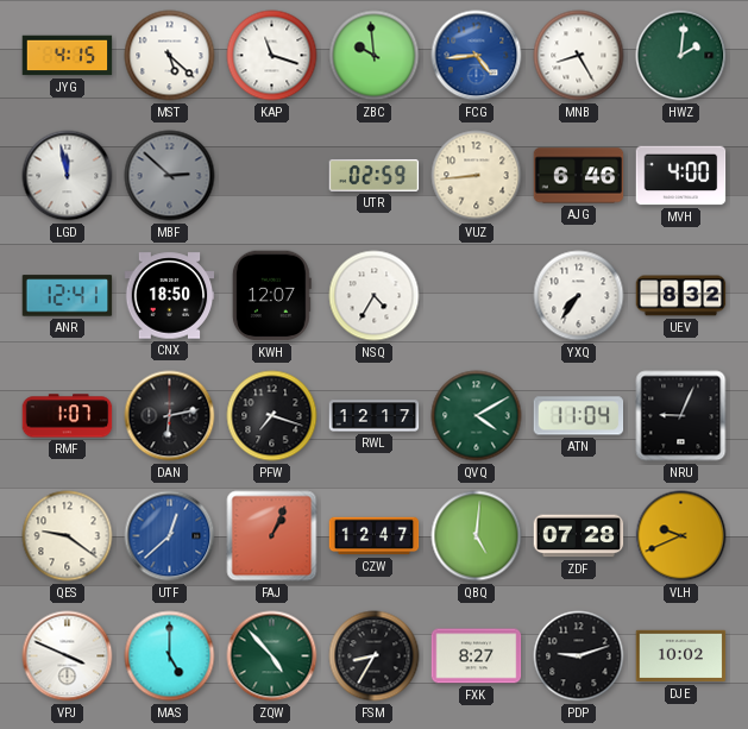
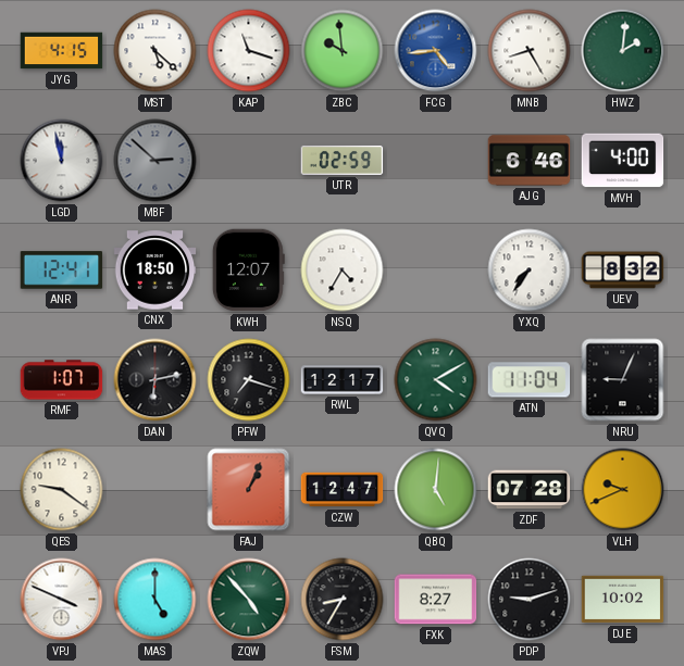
VUZ: 8:44 -> none
UTF: 12:38 -> none
